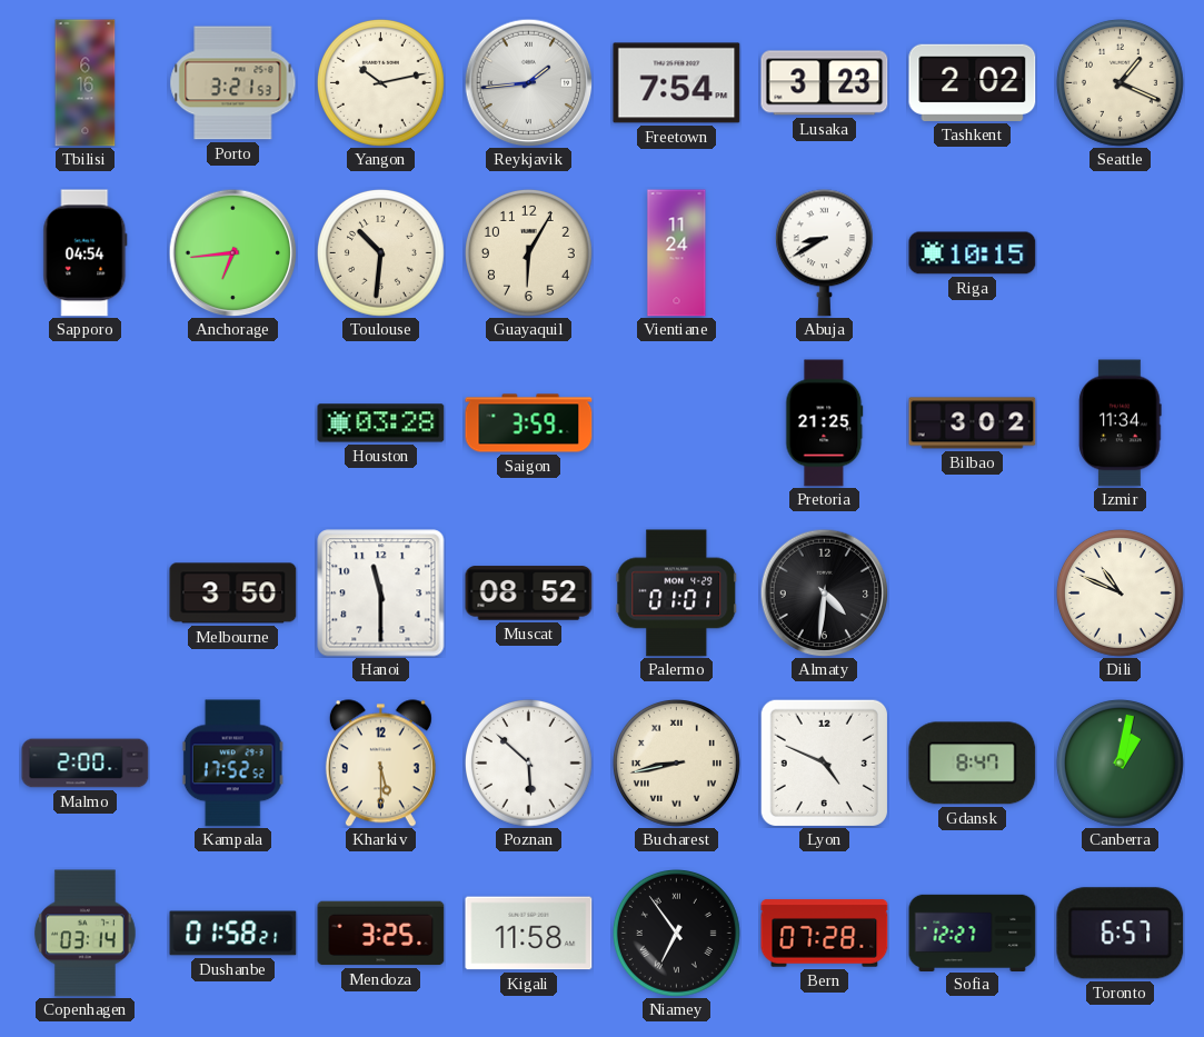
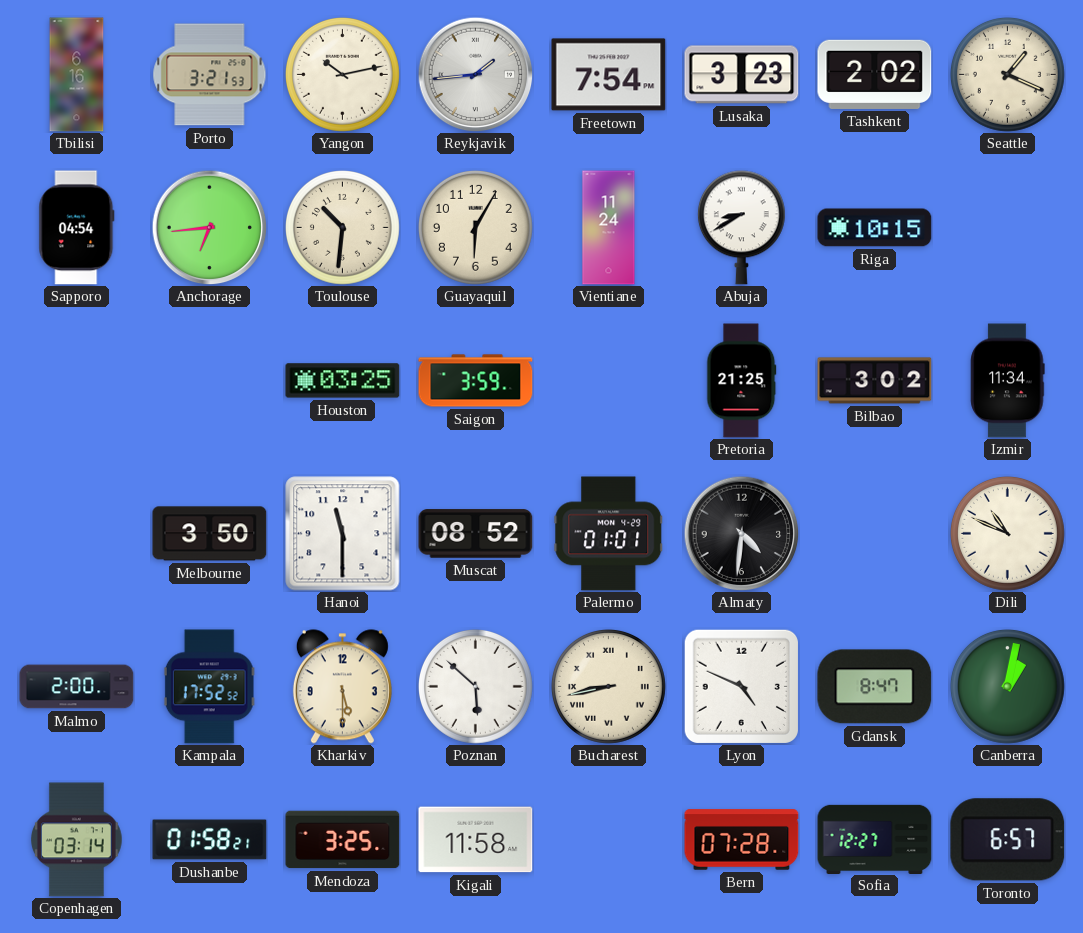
Houston: 03:28 -> 03:25
Niamey: 6:54 -> none
